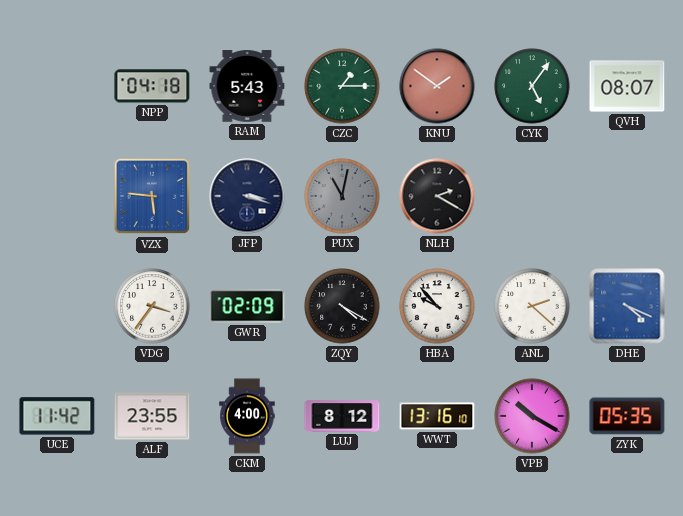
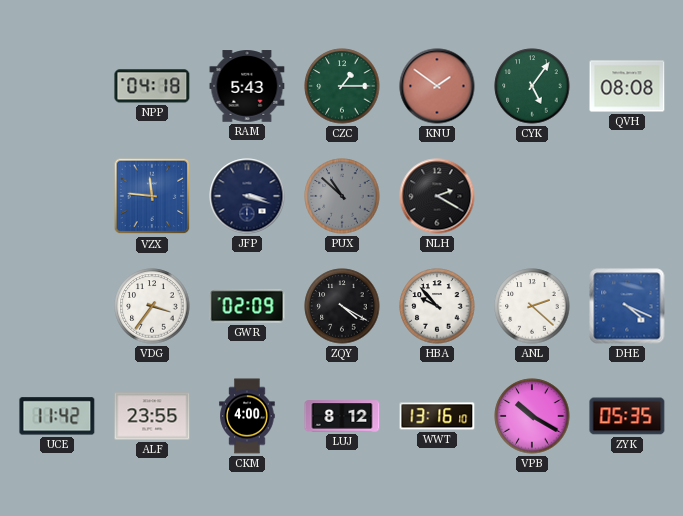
QVH: 08:07 -> 08:08
VZX: 5:46 -> 11:46
PUX: 11:02 -> 10:52
